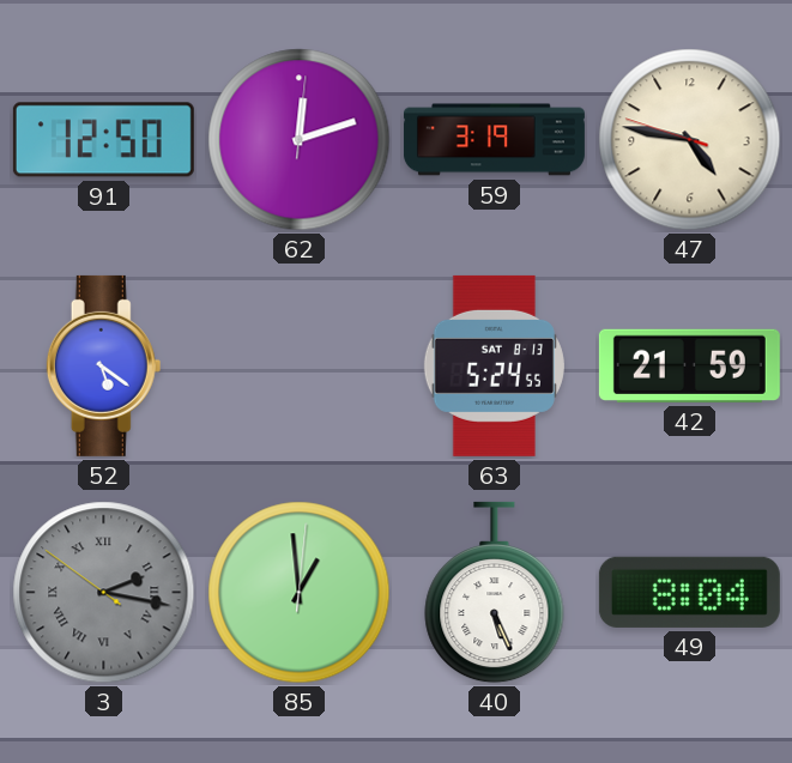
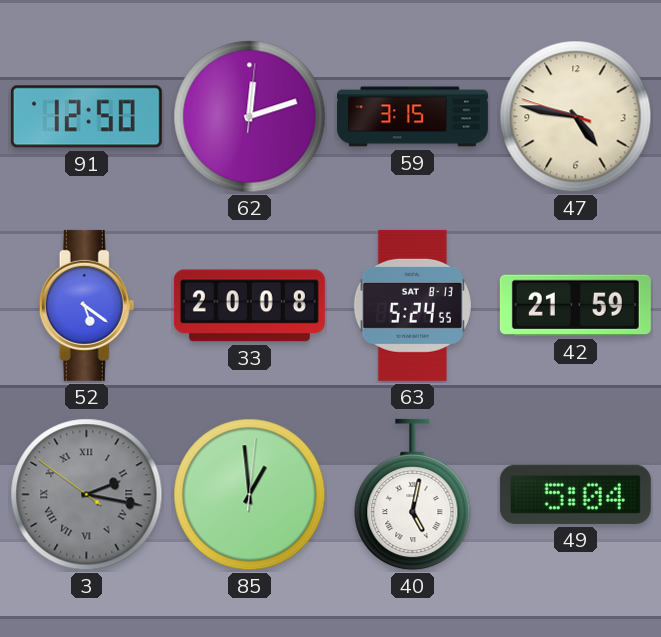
59: 3:19 -> 3:15
33: none -> 20:08
40: 5:26 -> 5:02
49: 8:04 -> 5:04
